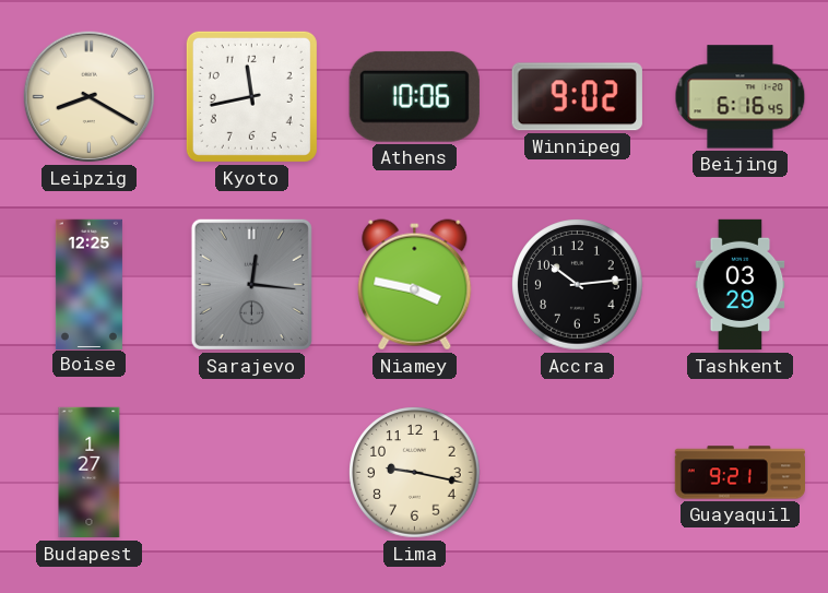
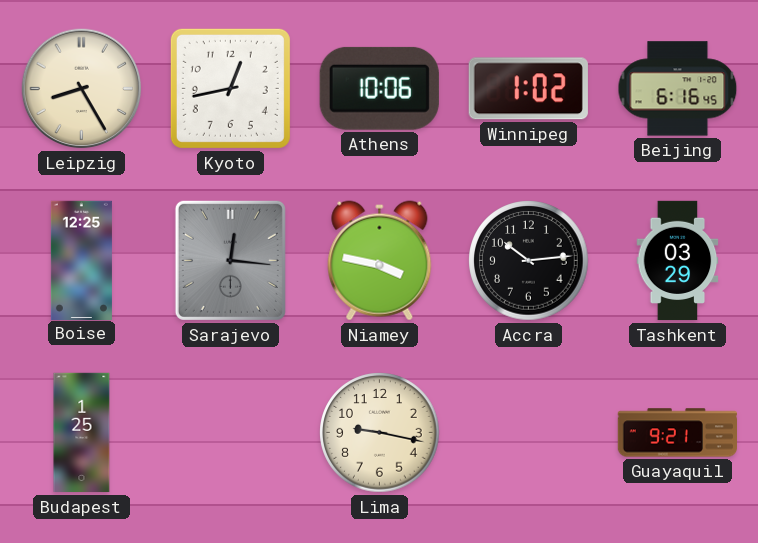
Leipzig: 8:20 -> 8:25
Kyoto: 11:43 -> 12:43
Winnipeg: 9:02 -> 1:02
Budapest: 1:27 -> 1:25
